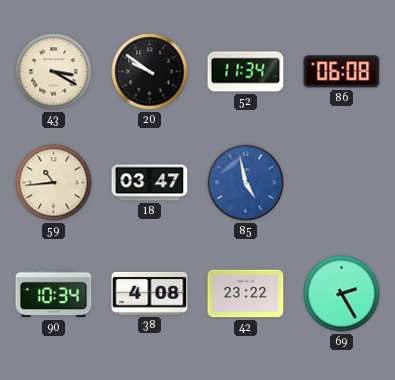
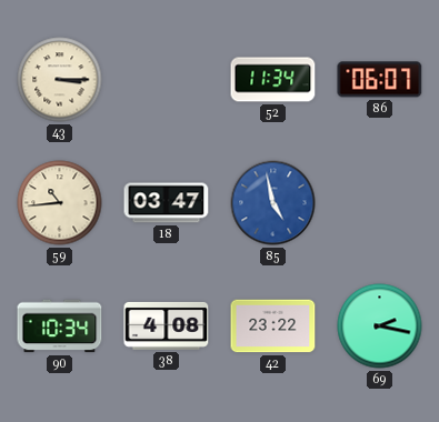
43: 3:20 -> 3:15
20: 9:51 -> none
86: 06:08 -> 06:07
69: 2:25 -> 2:17
